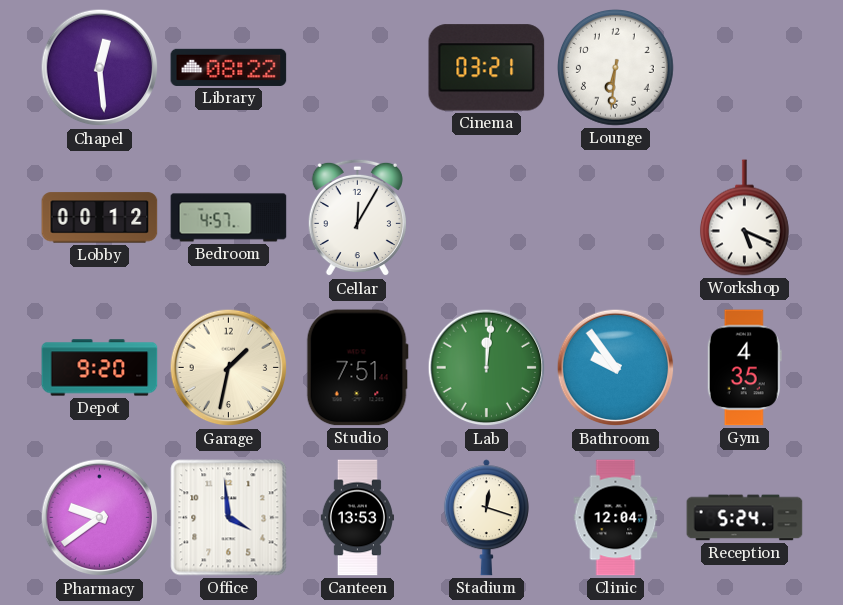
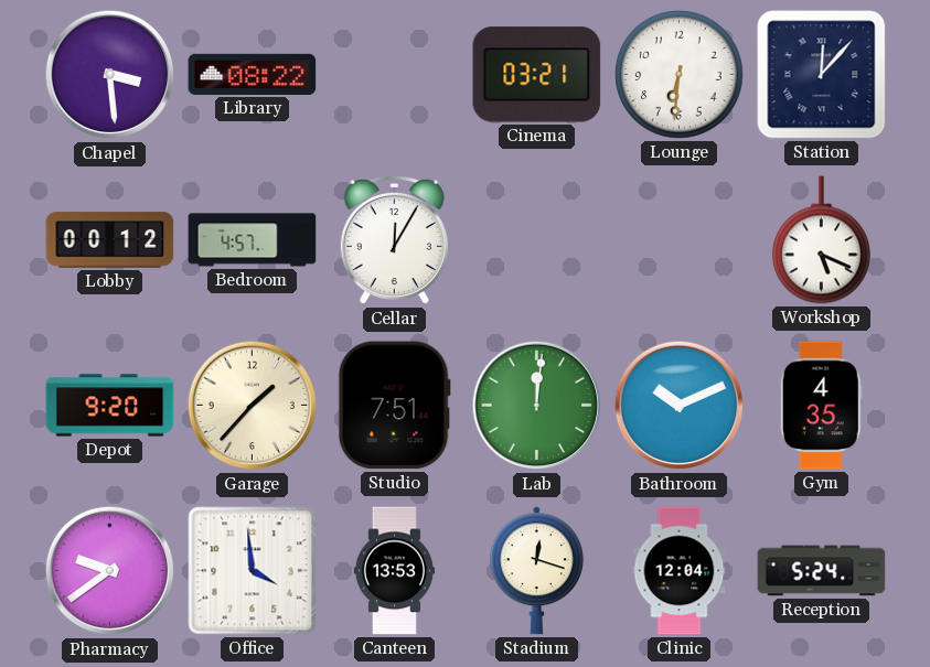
Chapel: 12:29 -> 3:29
Station: none -> 12:07
Garage: 1:32 -> 1:37
Bathroom: 9:54 -> 10:11
